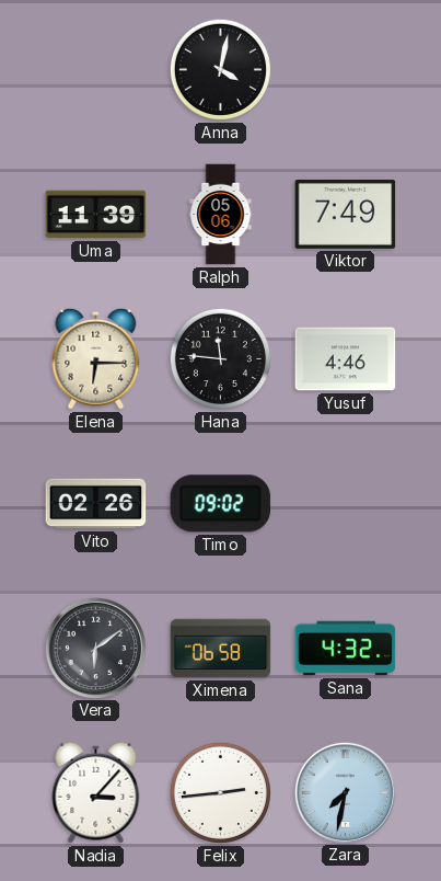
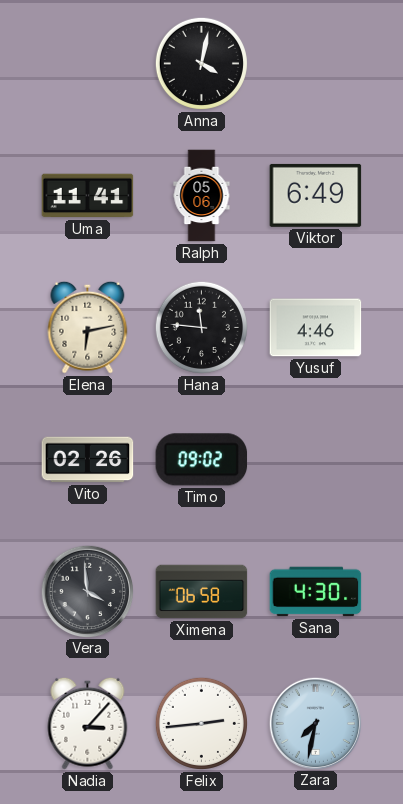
Uma: 11:39 -> 11:41
Viktor: 7:49 -> 6:49
Elena: 6:15 -> 6:13
Vera: 6:09 -> 3:59
Sana: 4:32 -> 4:30
